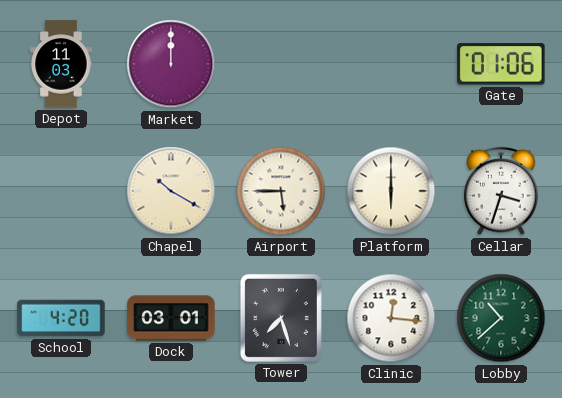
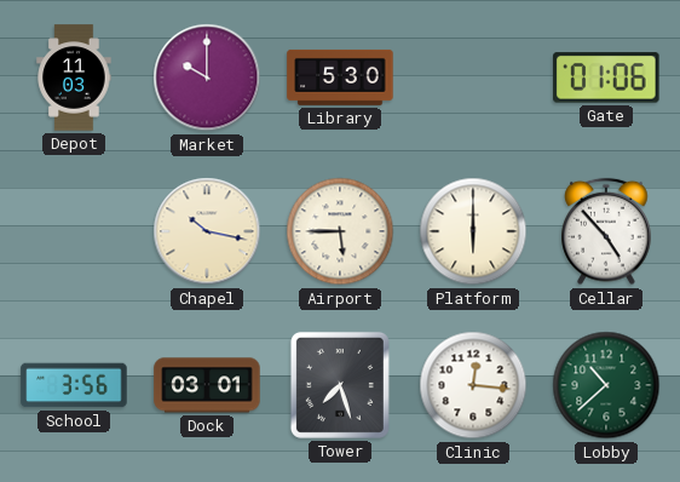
Market: 12:00 -> 10:00
Library: none -> 5:30
Chapel: 10:20 -> 10:17
Cellar: 3:33 -> 4:53
School: 4:20 -> 3:56
